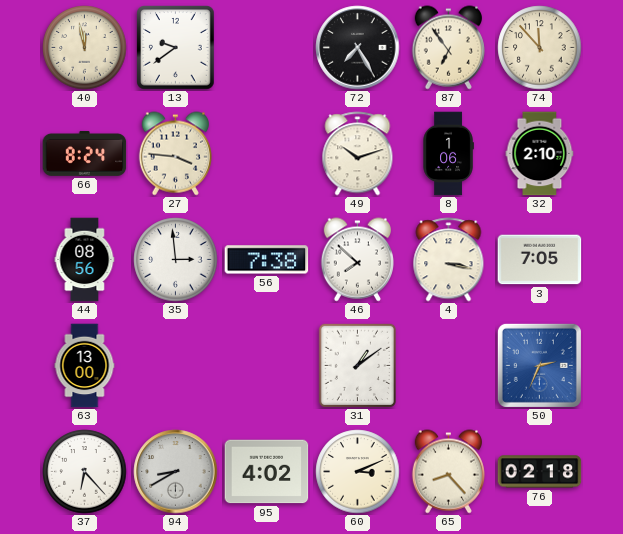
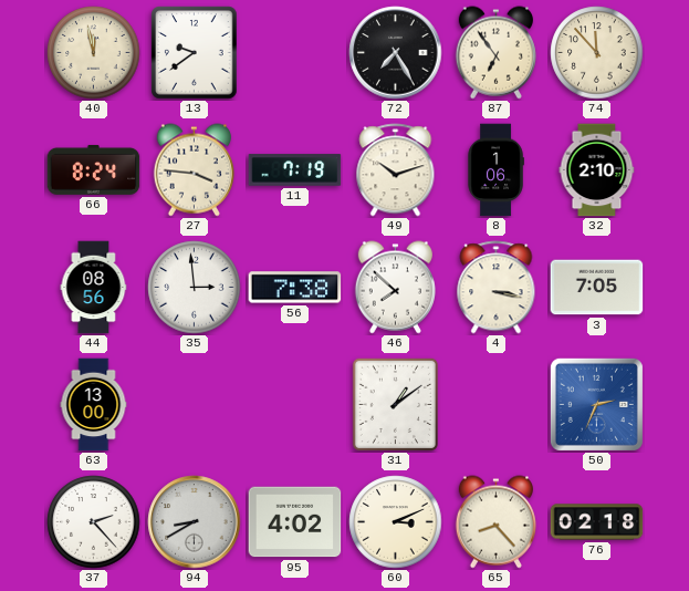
11: none -> 7:19
37: 6:23 -> 2:23
